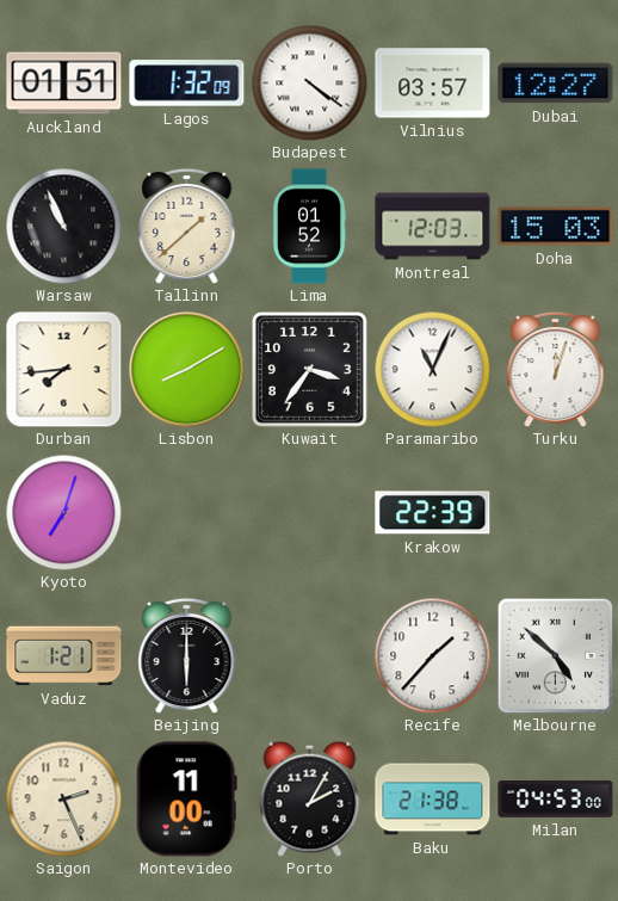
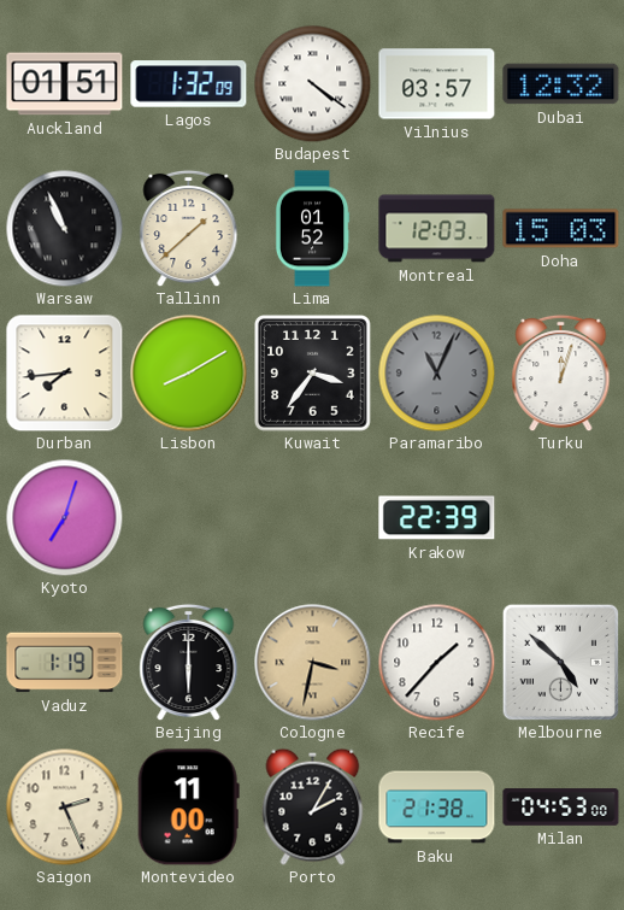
Dubai: 12:27 -> 12:32
Paramaribo dial: white -> grey
Vaduz: 1:21 -> 1:19
Cologne: none -> 3:32
